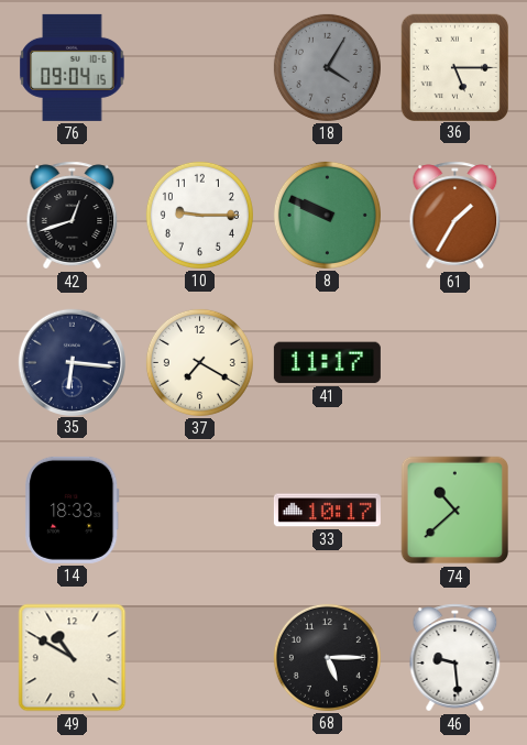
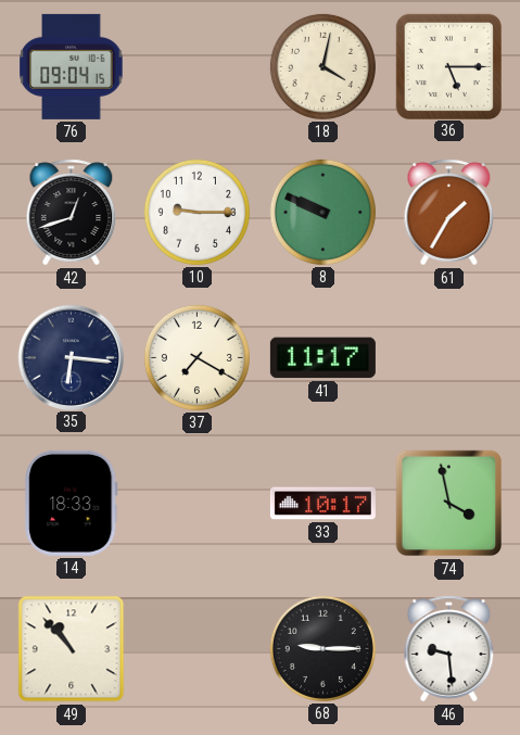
18: 4:05 -> 4:02
18 dial: grey -> cream
74: 10:38 -> 3:58
49: 10:50 -> 10:53
68: 5:15 -> 9:15
